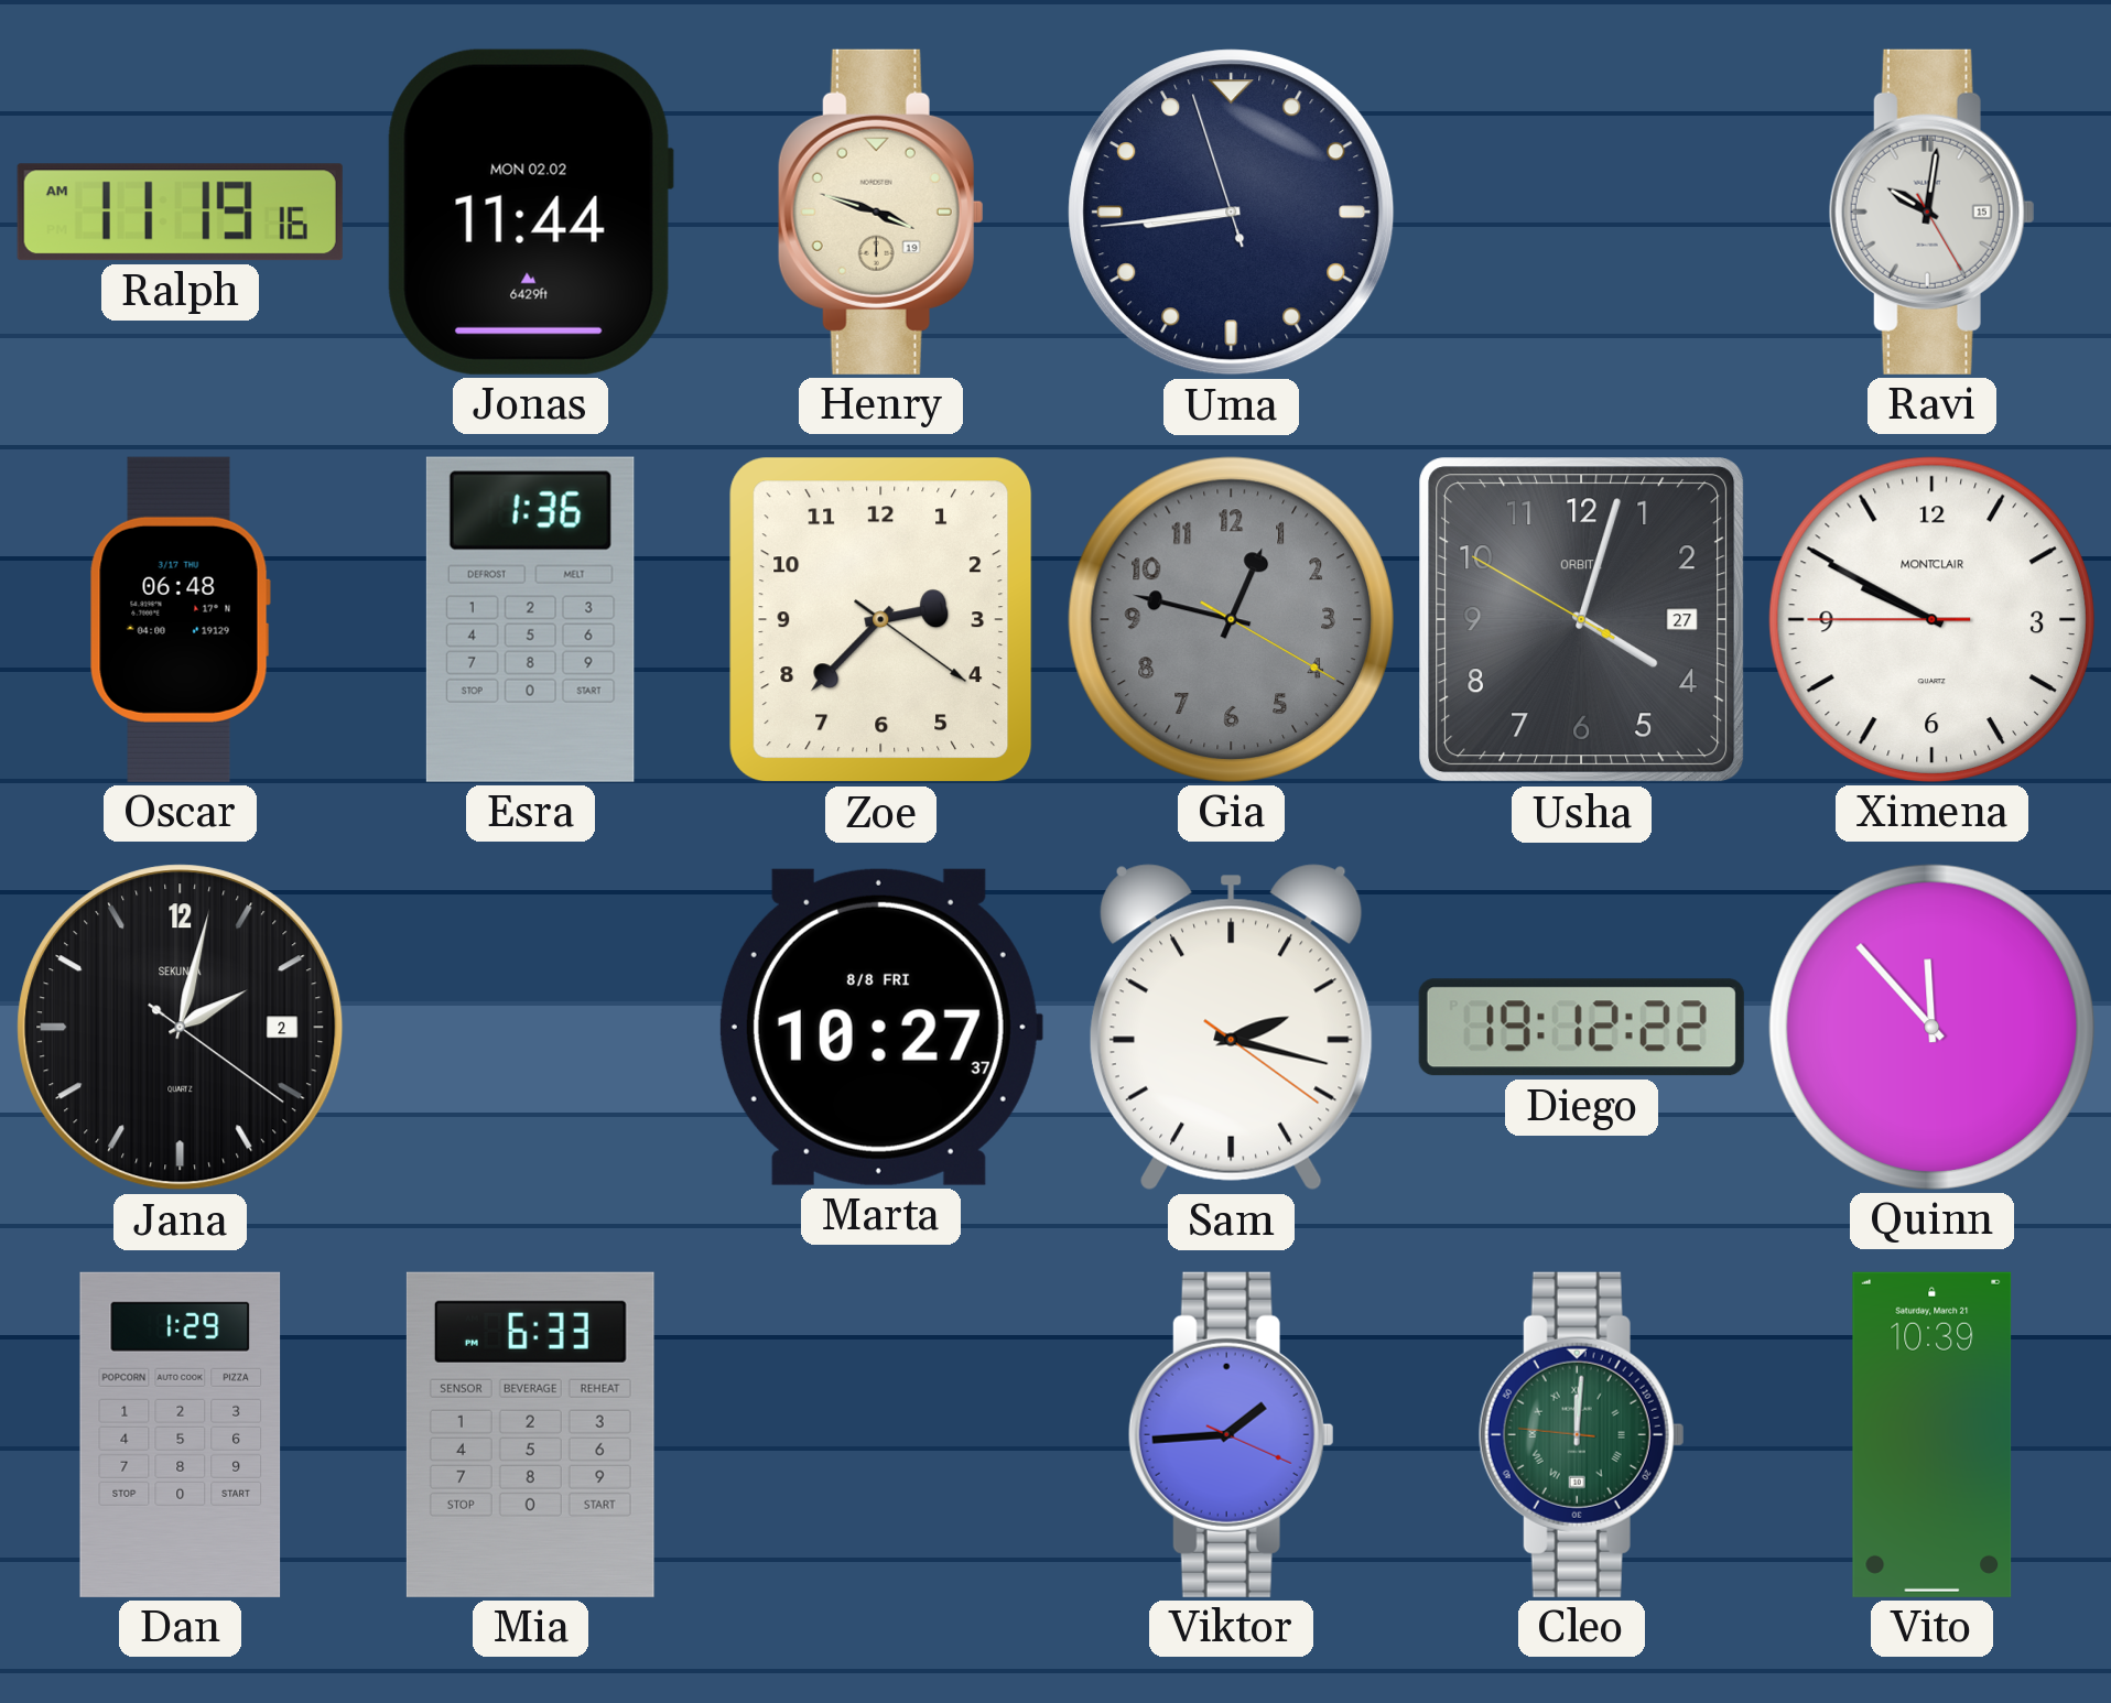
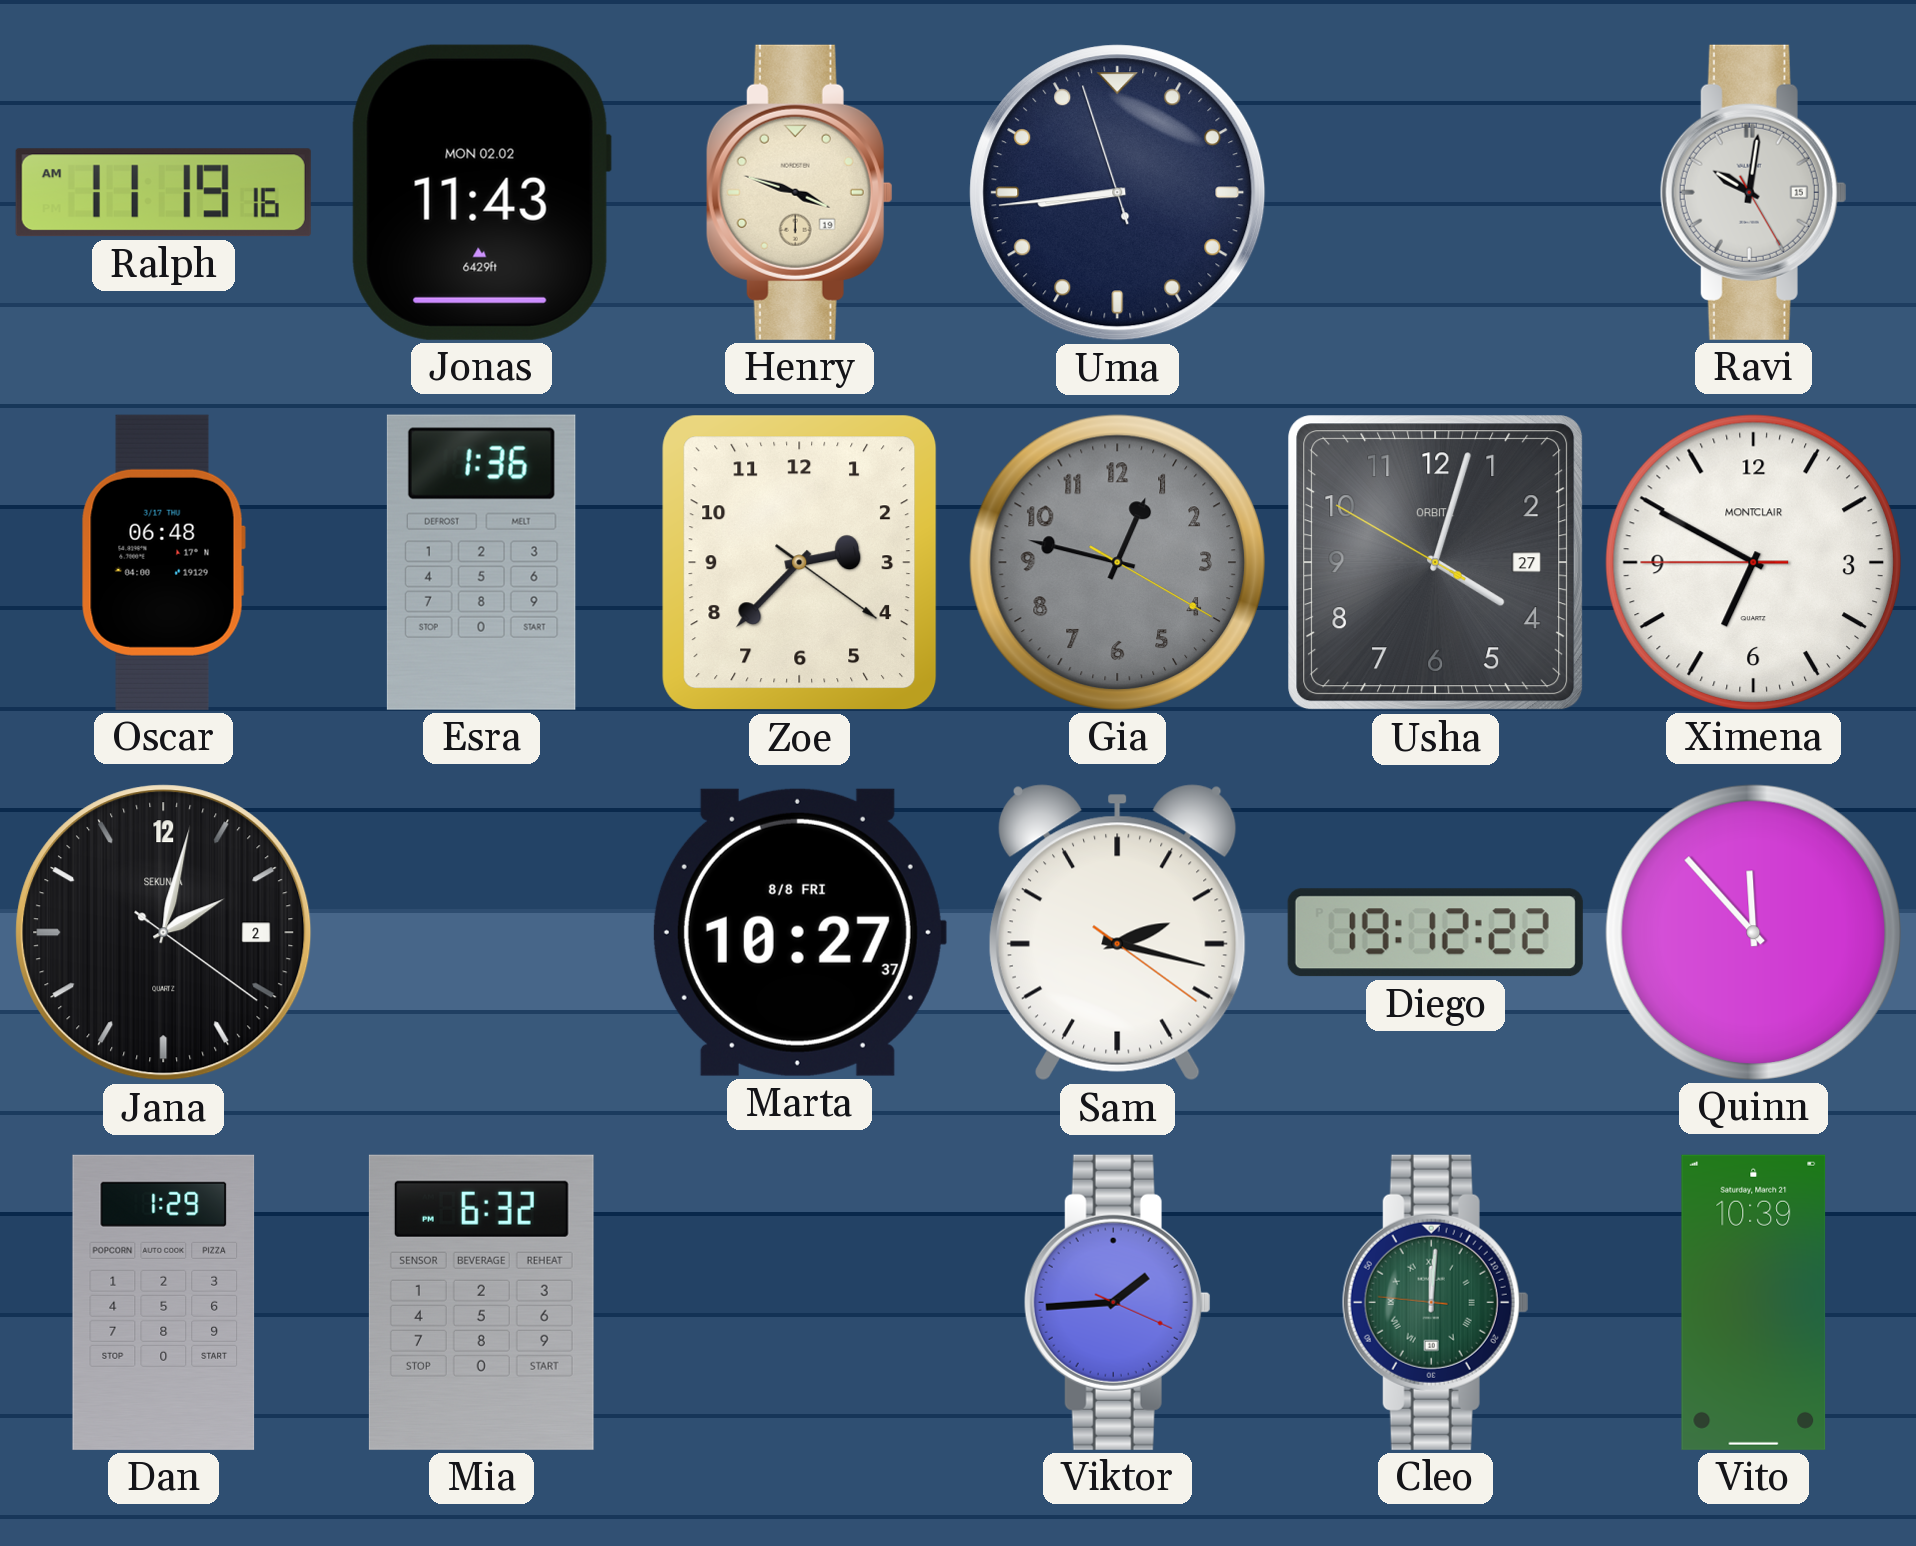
Jonas: 11:44 -> 11:43
Ximena: 9:49 -> 6:49
Mia: 6:33 -> 6:32
